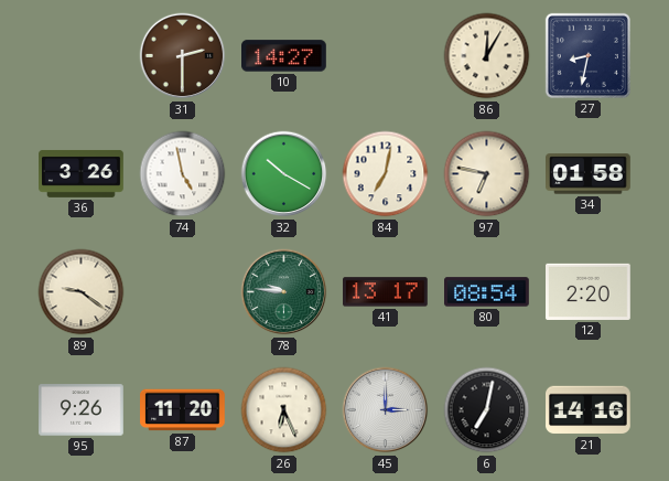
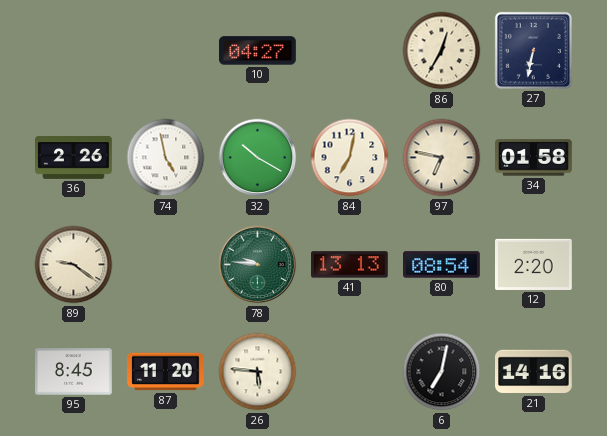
31: 2:30 -> none
10: 14:27 -> 04:27
86: 12:05 -> 12:35
27: 8:32 -> 6:32
36: 3:26 -> 2:26
41: 13:17 -> 13:13
95: 9:26 -> 8:45
26: 6:26 -> 5:46
45: 3:00 -> none
